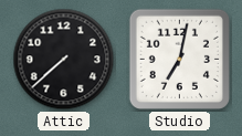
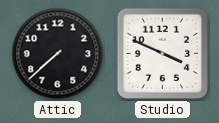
Studio: 7:02 -> 3:49
